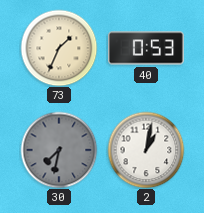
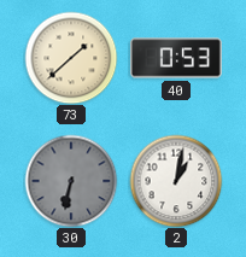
73: 1:34 -> 1:38
30: 7:32 -> 6:32
